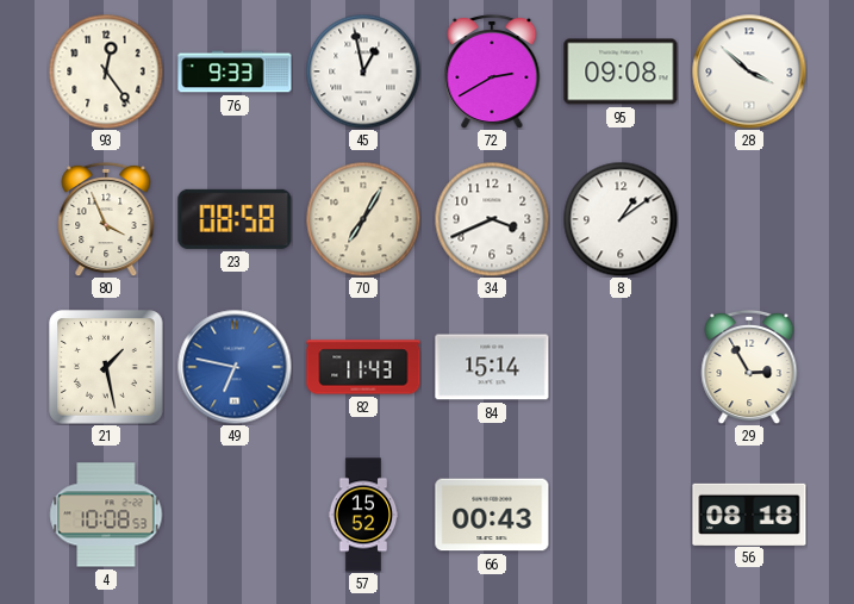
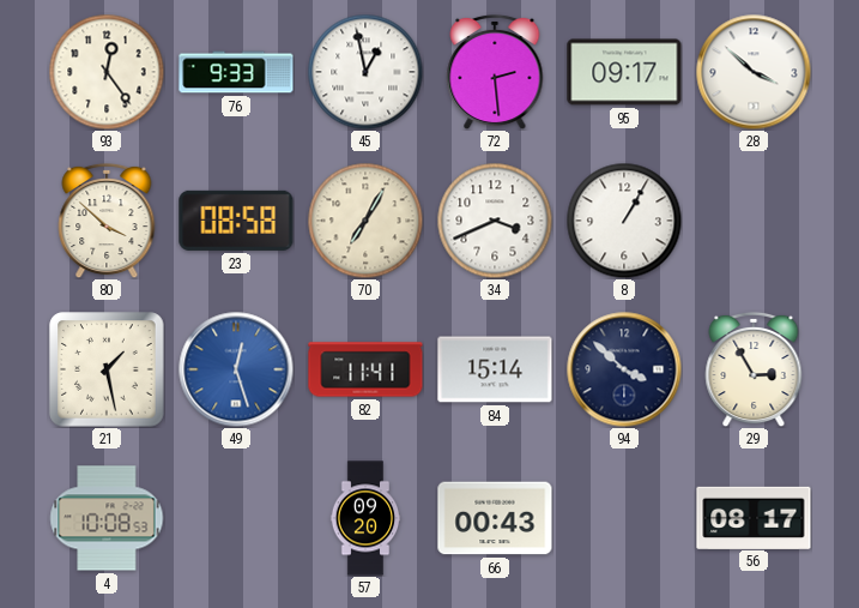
72: 2:40 -> 2:29
95: 09:08 -> 09:17
80: 3:56 -> 3:52
8: 1:09 -> 1:05
49: 6:47 -> 12:27
82: 11:43 -> 11:41
94: none -> 3:52
57: 15:52 -> 09:20
56: 08:18 -> 08:17
